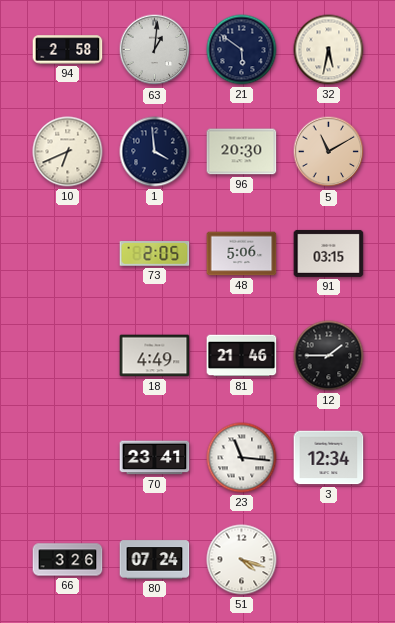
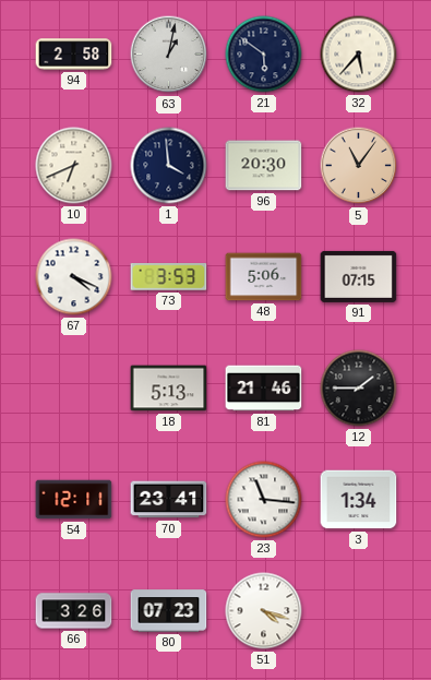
63: 1:01 -> 1:02
32: 5:32 -> 5:37
5: 11:10 -> 11:06
67: none -> 4:19
73: 2:05 -> 3:53
91: 03:15 -> 07:15
18: 4:49 -> 5:13
54: none -> 12:11
3: 12:34 -> 1:34
80: 07:24 -> 07:23
